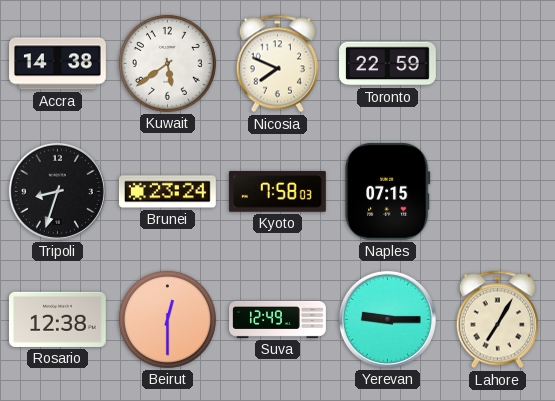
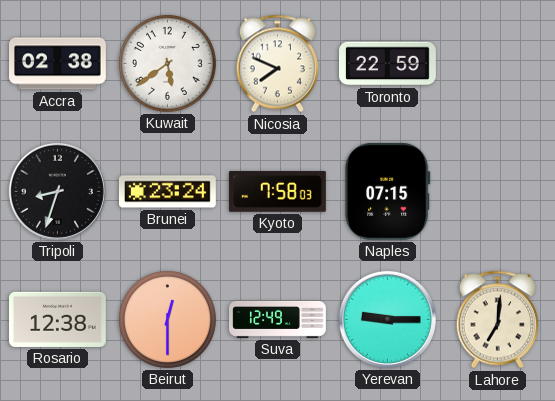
Accra: 14:38 -> 02:38
Lahore: 7:05 -> 7:01
